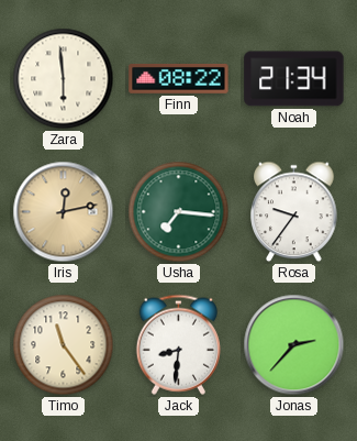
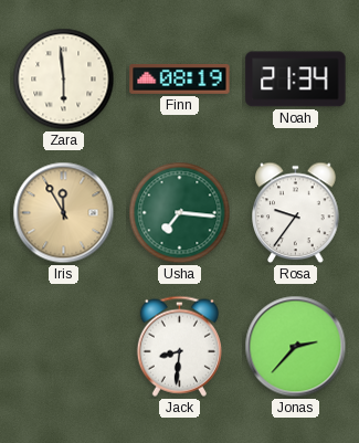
Finn: 08:22 -> 08:19
Iris: 12:13 -> 11:55
Timo: 11:24 -> none
